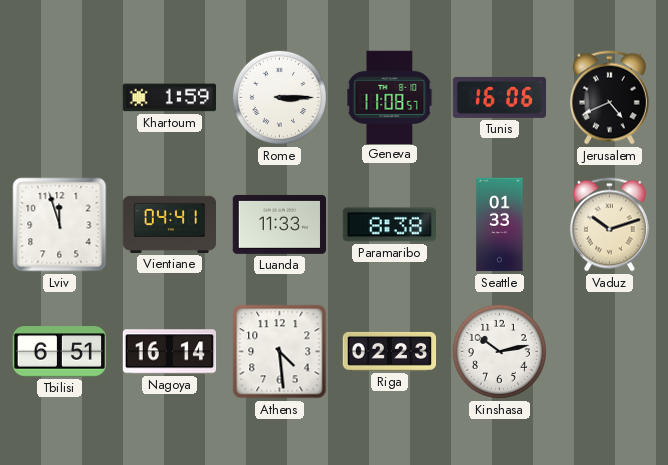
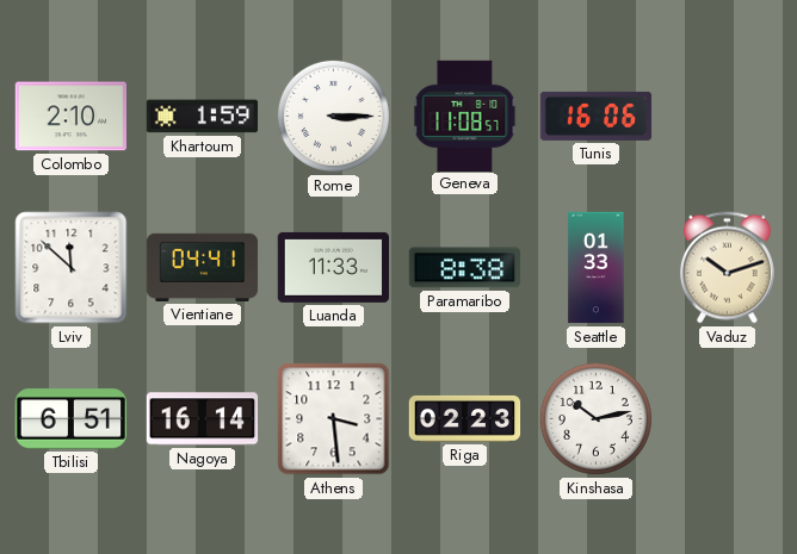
Colombo: none -> 2:10
Jerusalem: 4:41 -> none
Lviv: 11:57 -> 11:52
Athens: 4:29 -> 3:29
